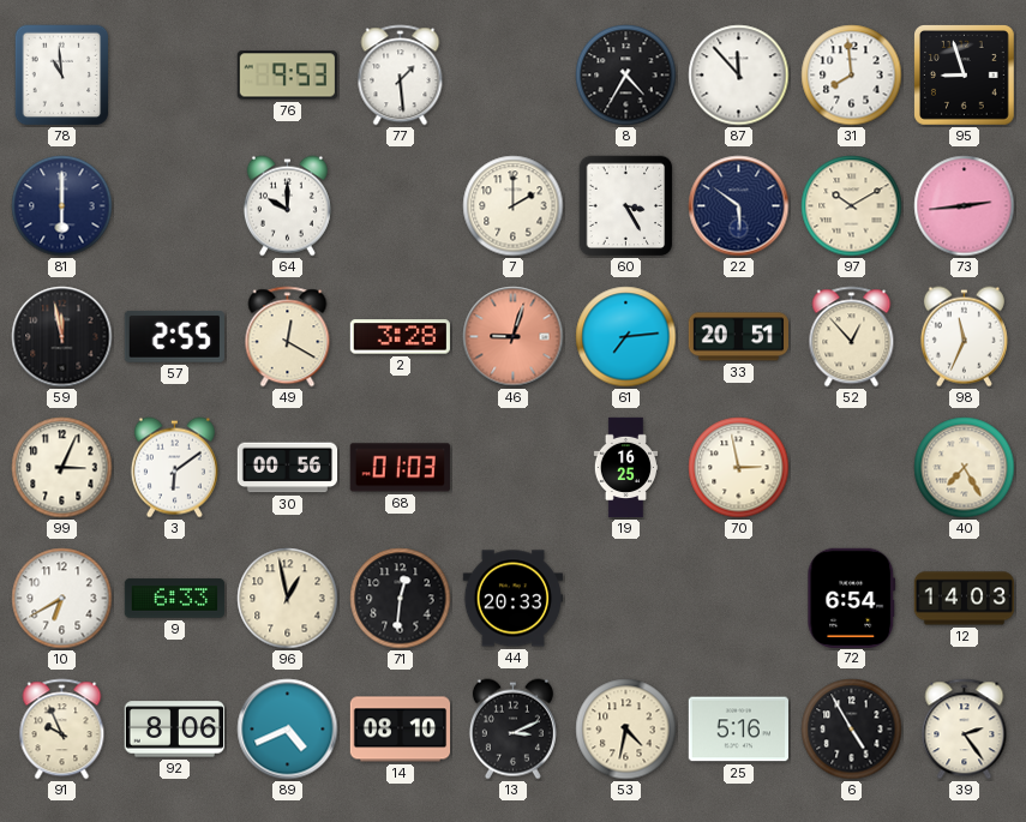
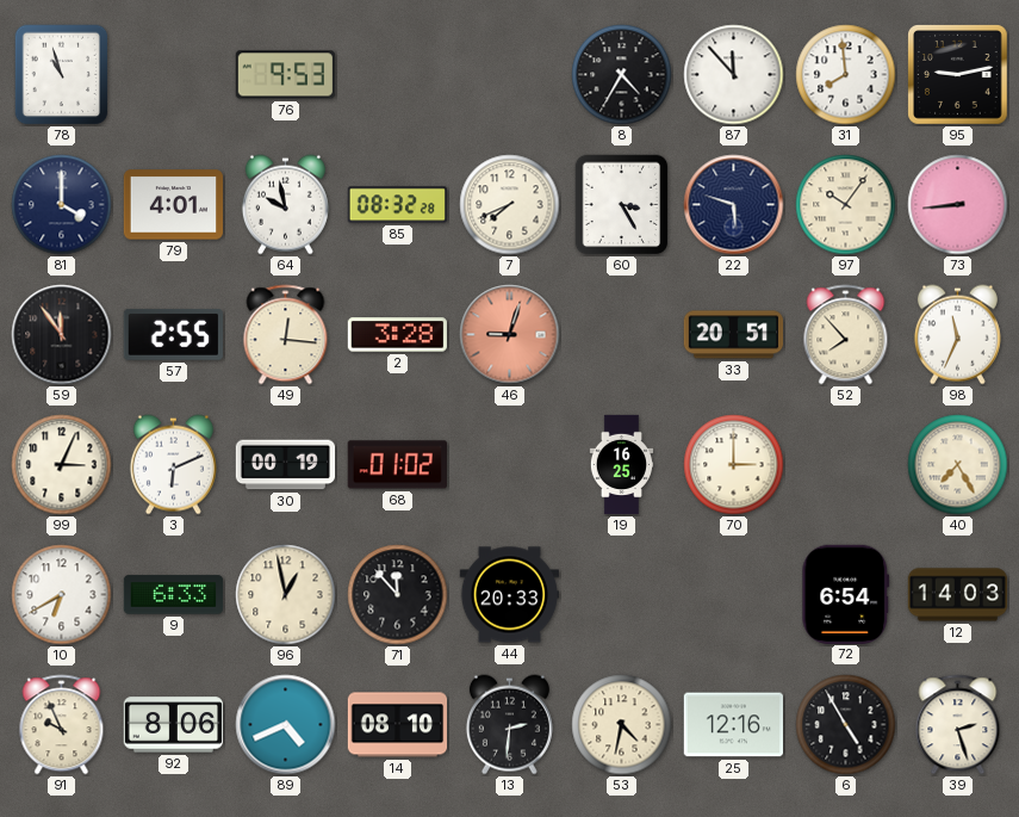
78: 10:59 -> 10:57
77: 1:29 -> none
95: 8:57 -> 9:13
81: 6:00 -> 4:00
79: none -> 4:01
64: 10:00 -> 9:58
85: none -> 08:32
7: 2:00 -> 7:41
22: 5:51 -> 5:48
97: 10:10 -> 10:06
73: 2:44 -> 8:44
59: 11:58 -> 11:54
49: 12:20 -> 12:16
61: 7:14 -> none
52: 12:53 -> 7:53
3: 6:09 -> 6:11
30: 00:56 -> 00:19
68: 01:03 -> 01:02
70: 2:58 -> 3:00
71: 12:31 -> 11:53
13: 3:11 -> 2:31
25: 5:16 -> 12:16
39: 2:24 -> 2:27
